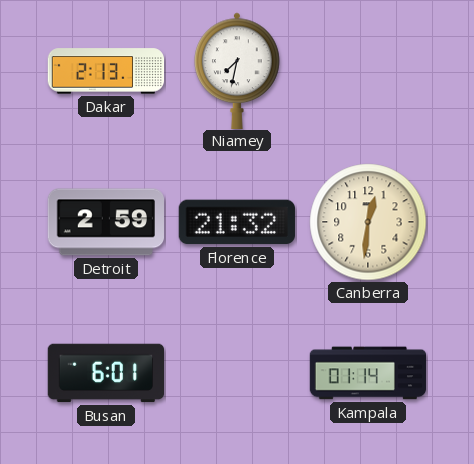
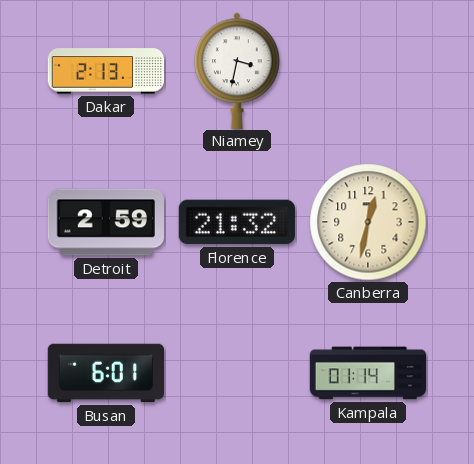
Niamey: 7:32 -> 3:32
Canberra: 12:31 -> 12:32
